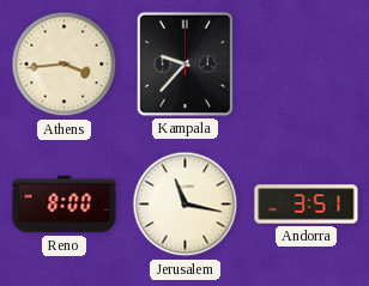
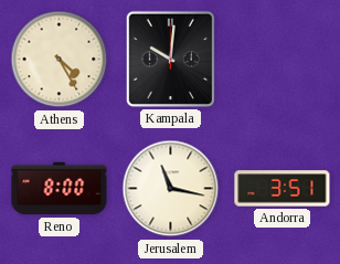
Athens: 3:44 -> 4:25
Kampala: 9:37 -> 10:01
